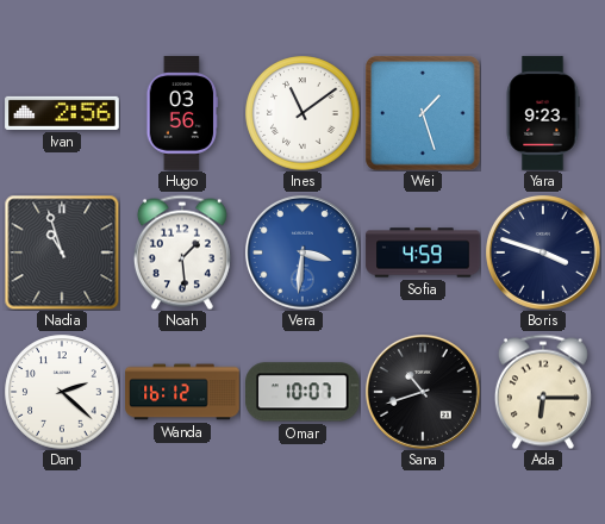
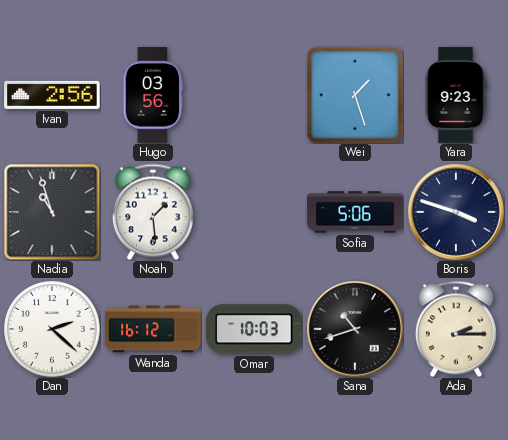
Ines: 11:09 -> none
Vera: 3:31 -> none
Sofia: 4:59 -> 5:06
Omar: 10:07 -> 10:03
Ada: 6:15 -> 2:15
